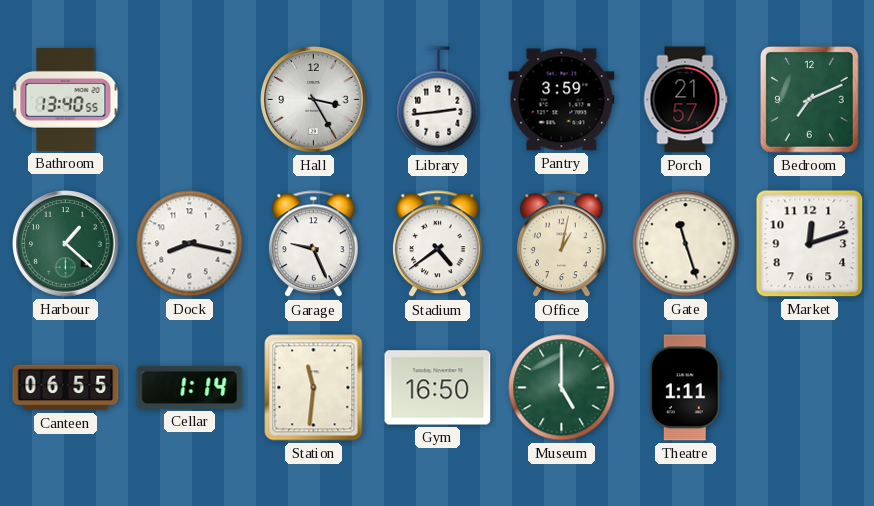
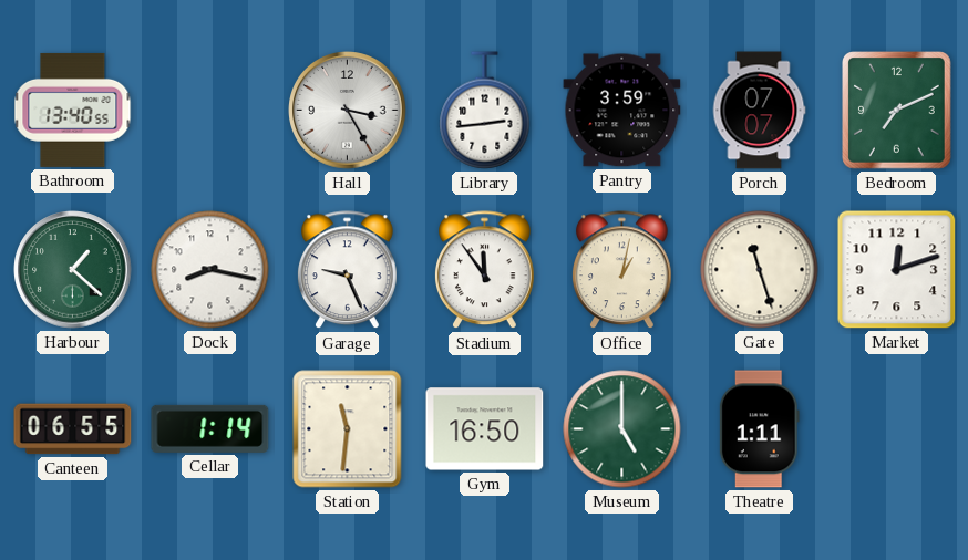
Porch: 21:57 -> 07:07
Stadium: 4:39 -> 11:54
